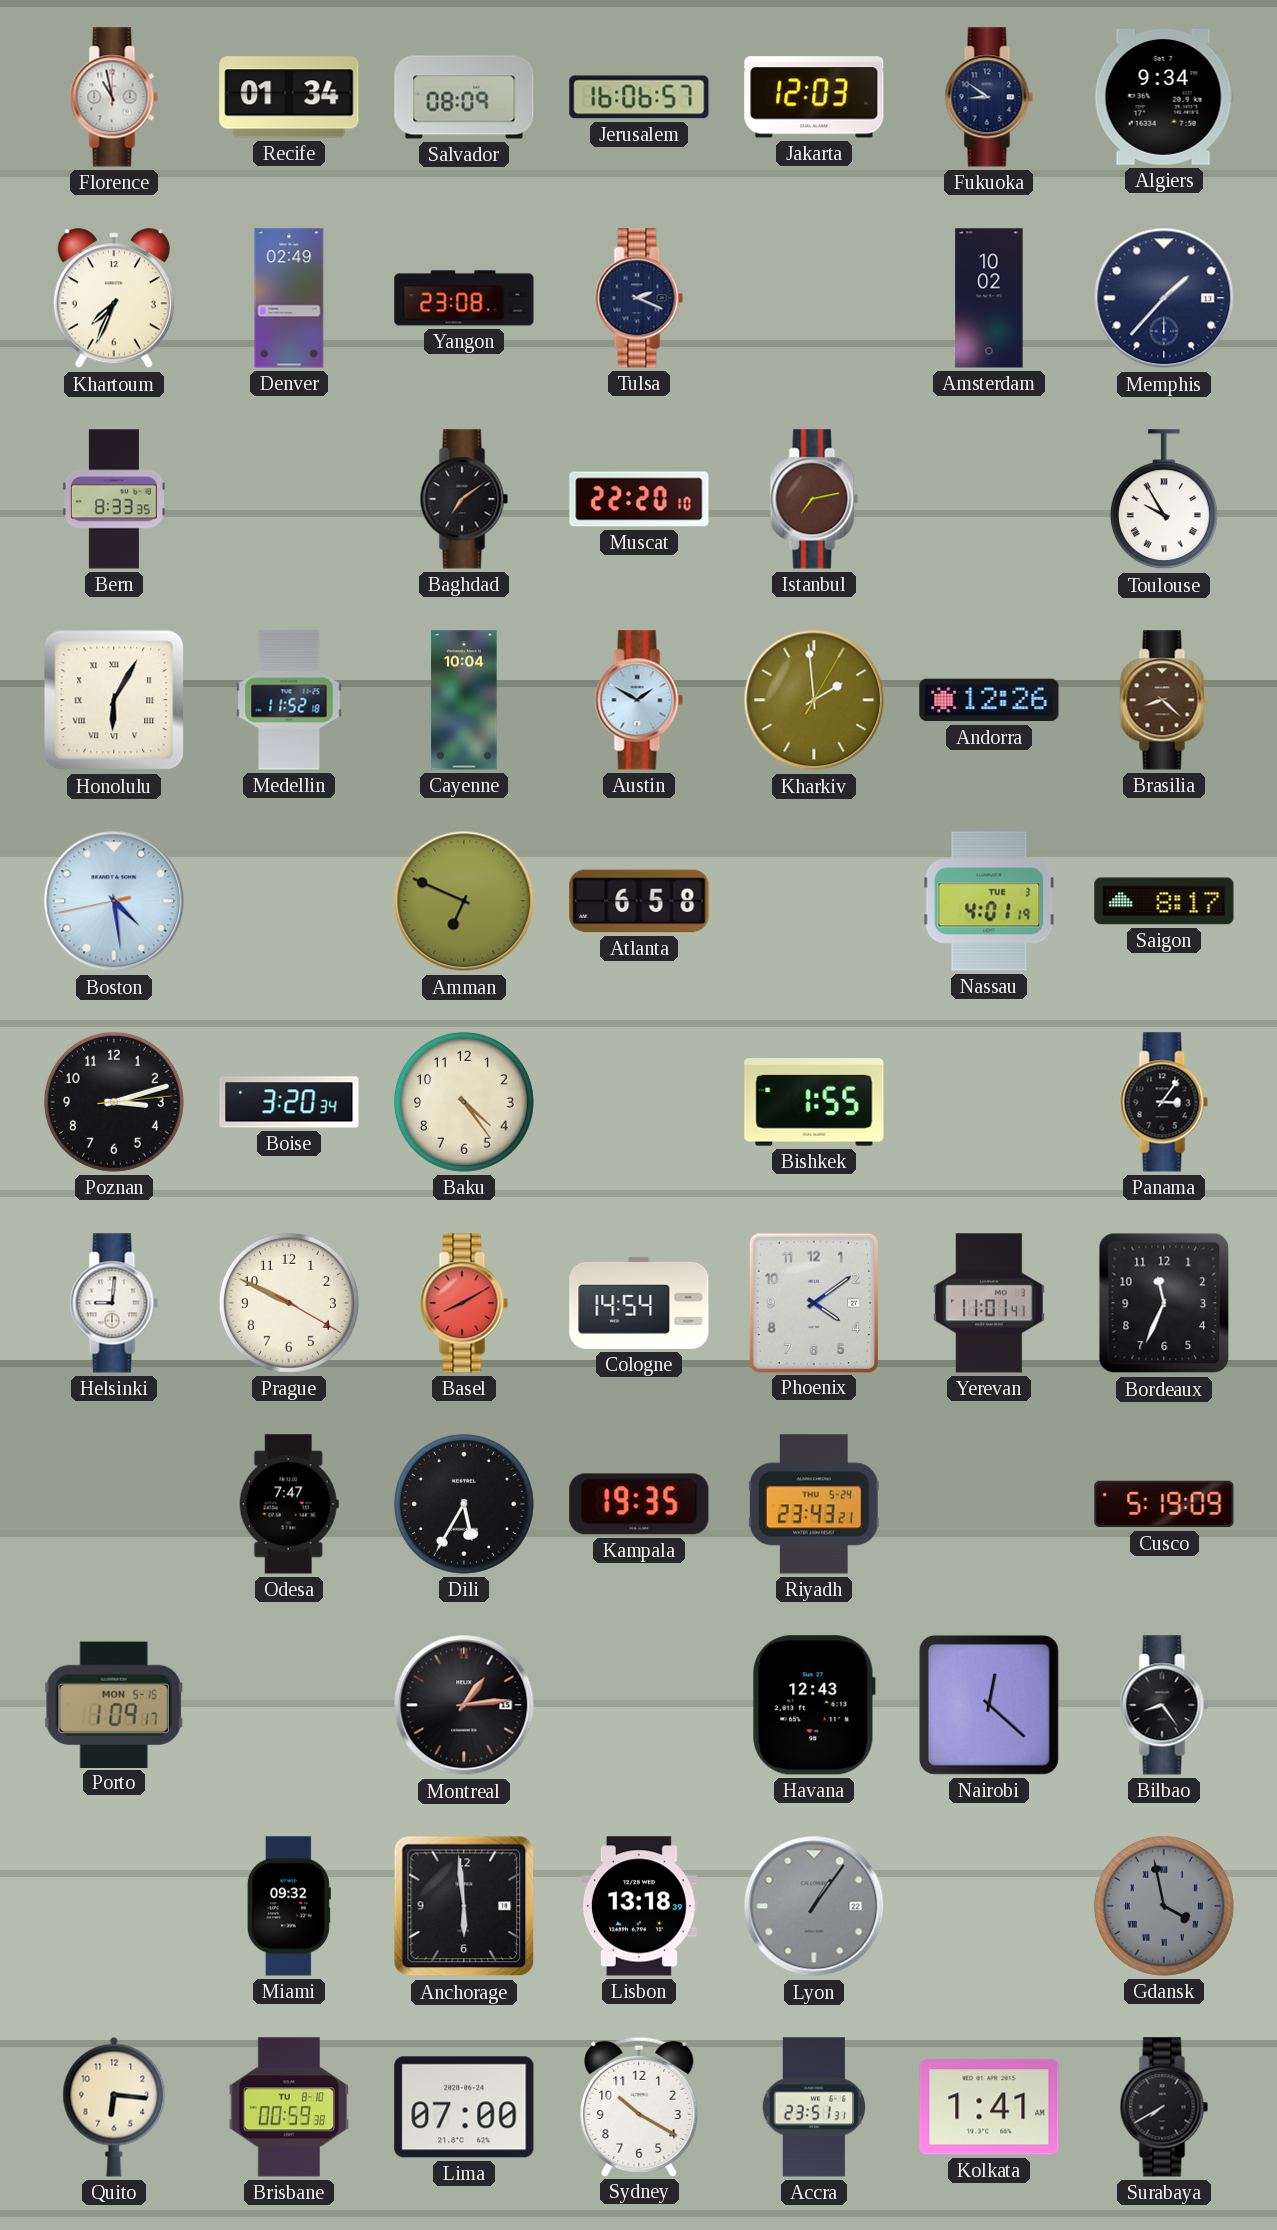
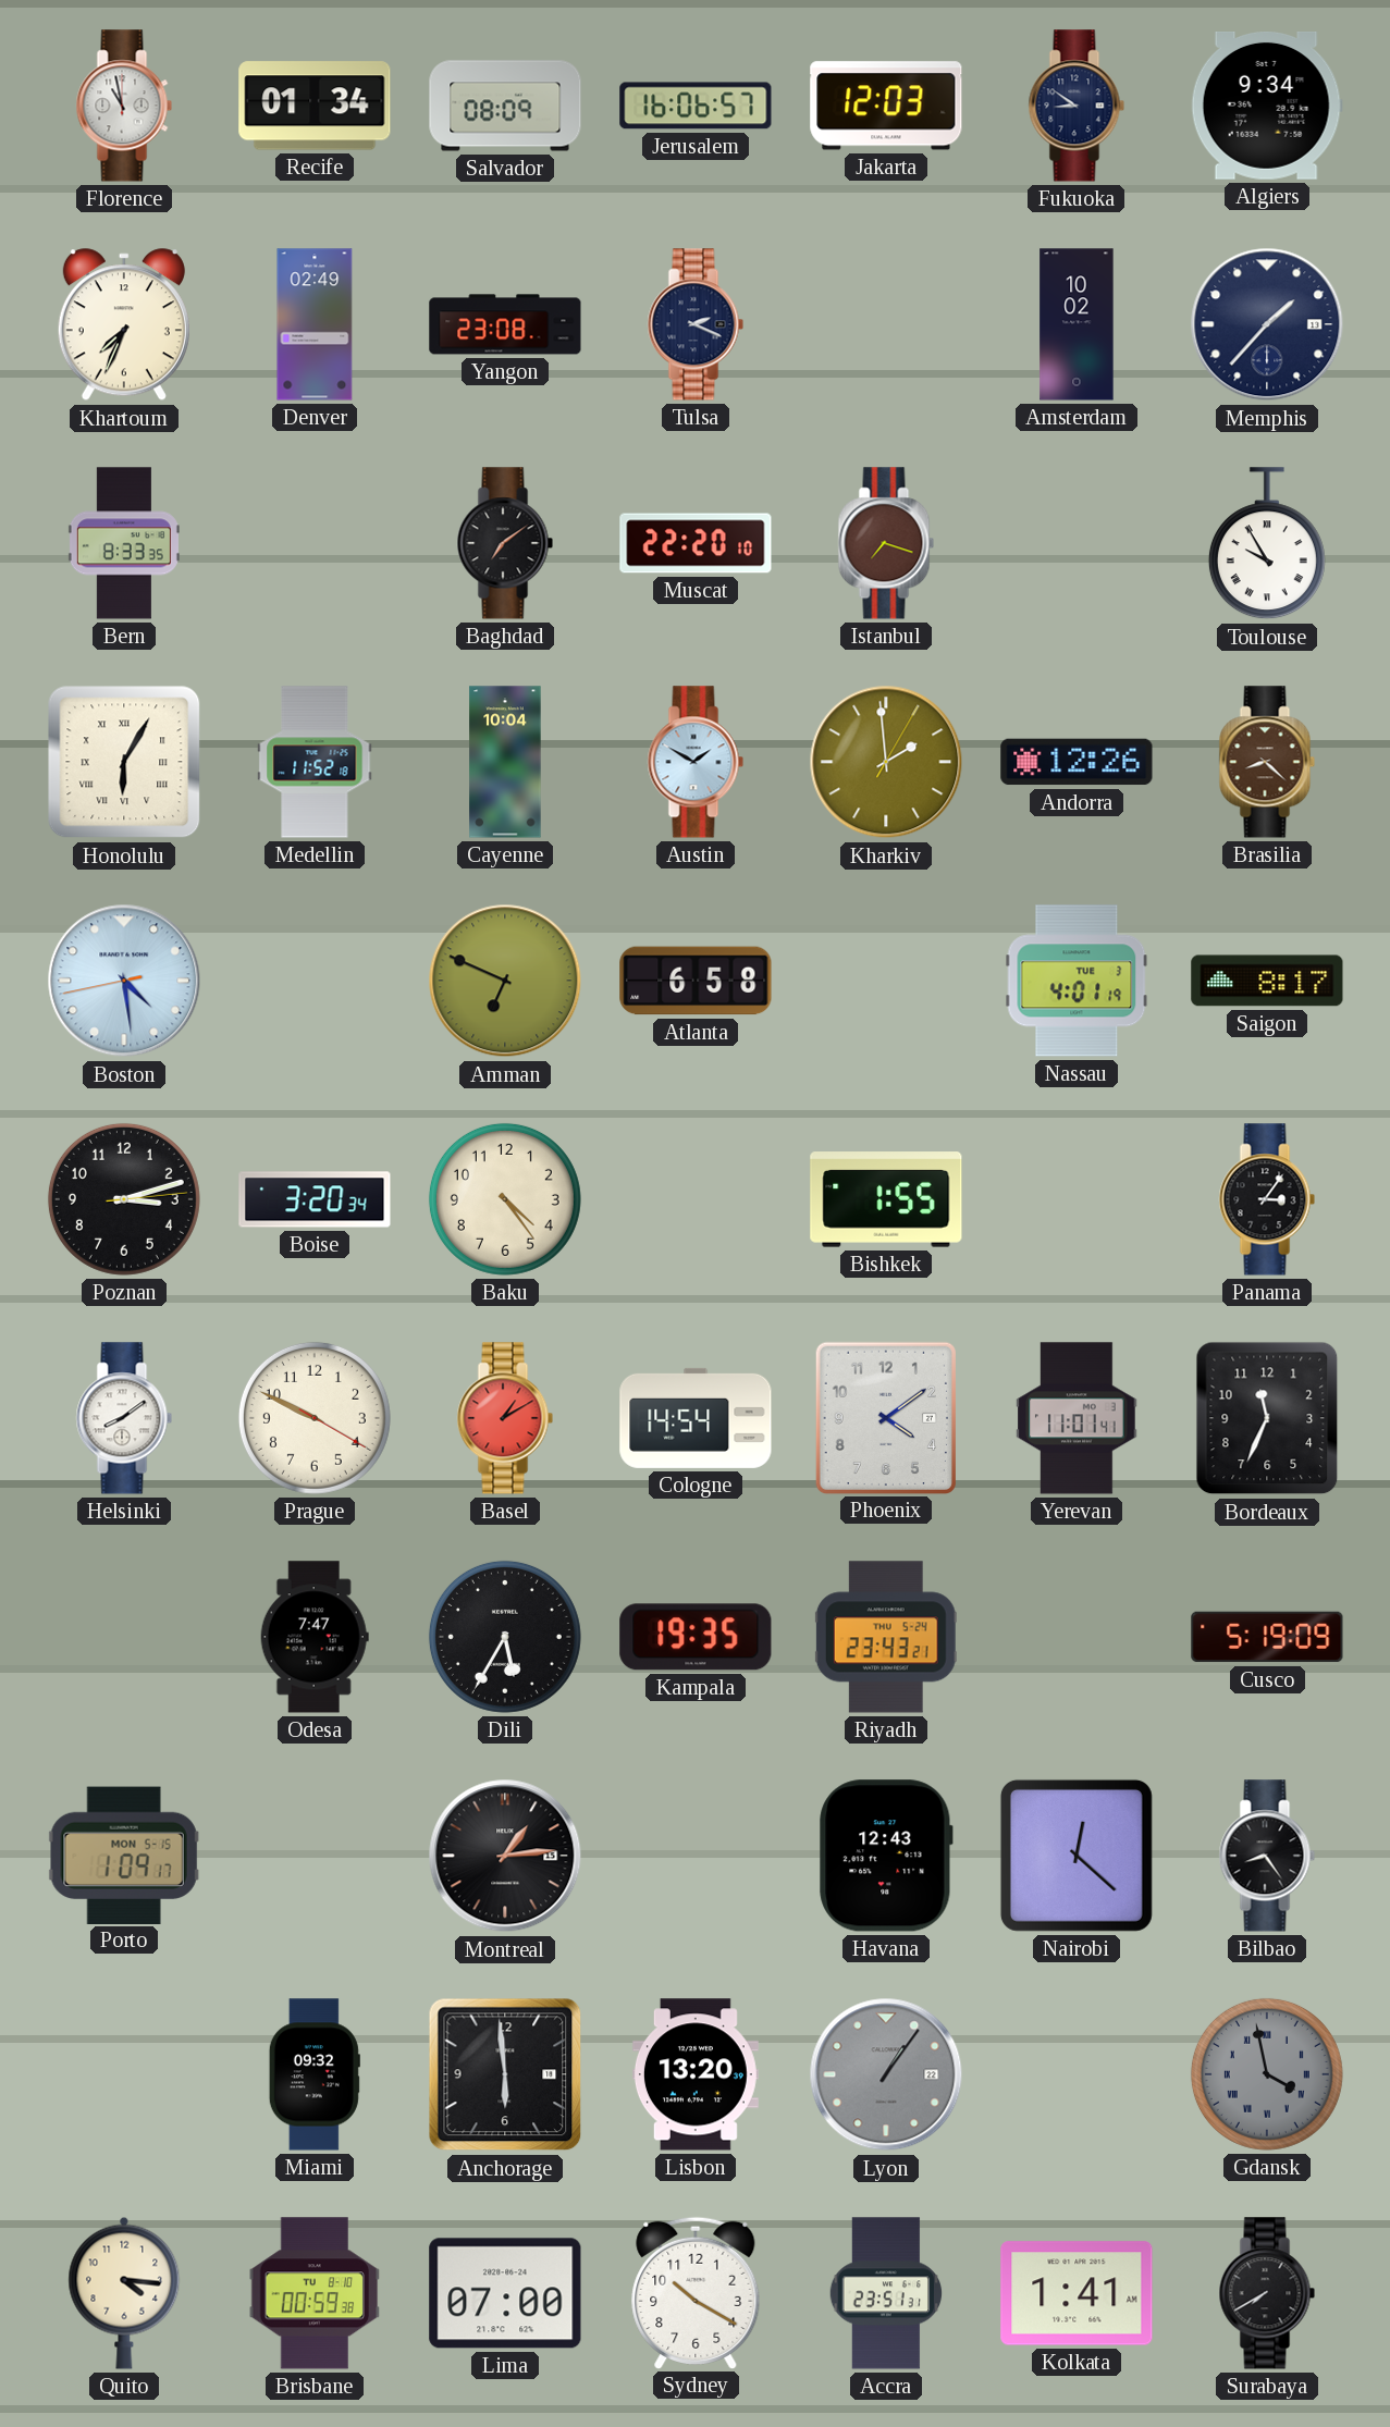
Istanbul: 7:13 -> 7:18
Helsinki: 9:01 -> 8:09
Basel: 8:10 -> 1:10
Lisbon: 13:18 -> 13:20
Quito: 6:16 -> 4:16
